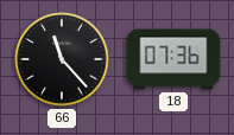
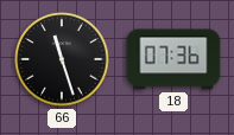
66: 11:23 -> 11:27
